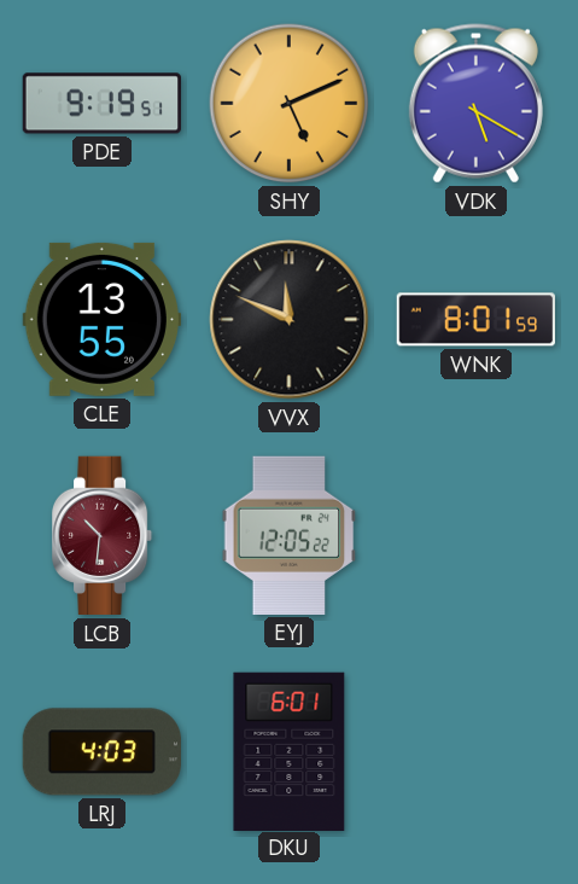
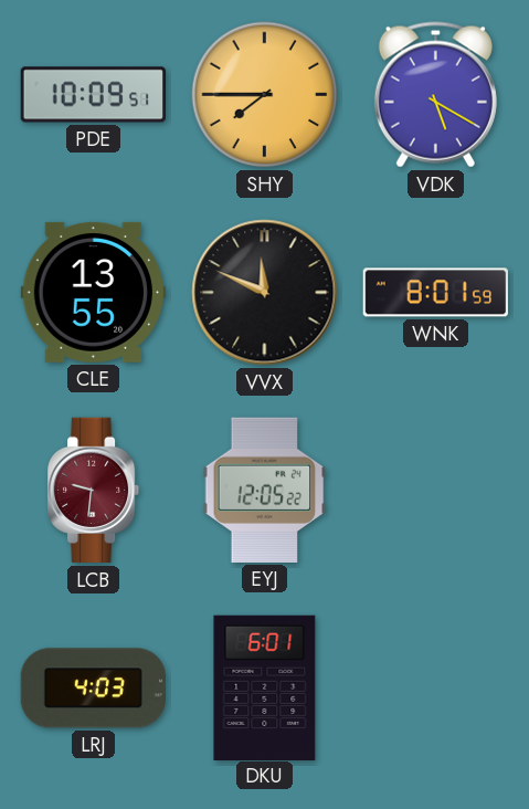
PDE: 9:19 -> 10:09
SHY: 5:11 -> 7:45
LCB: 10:31 -> 9:31
